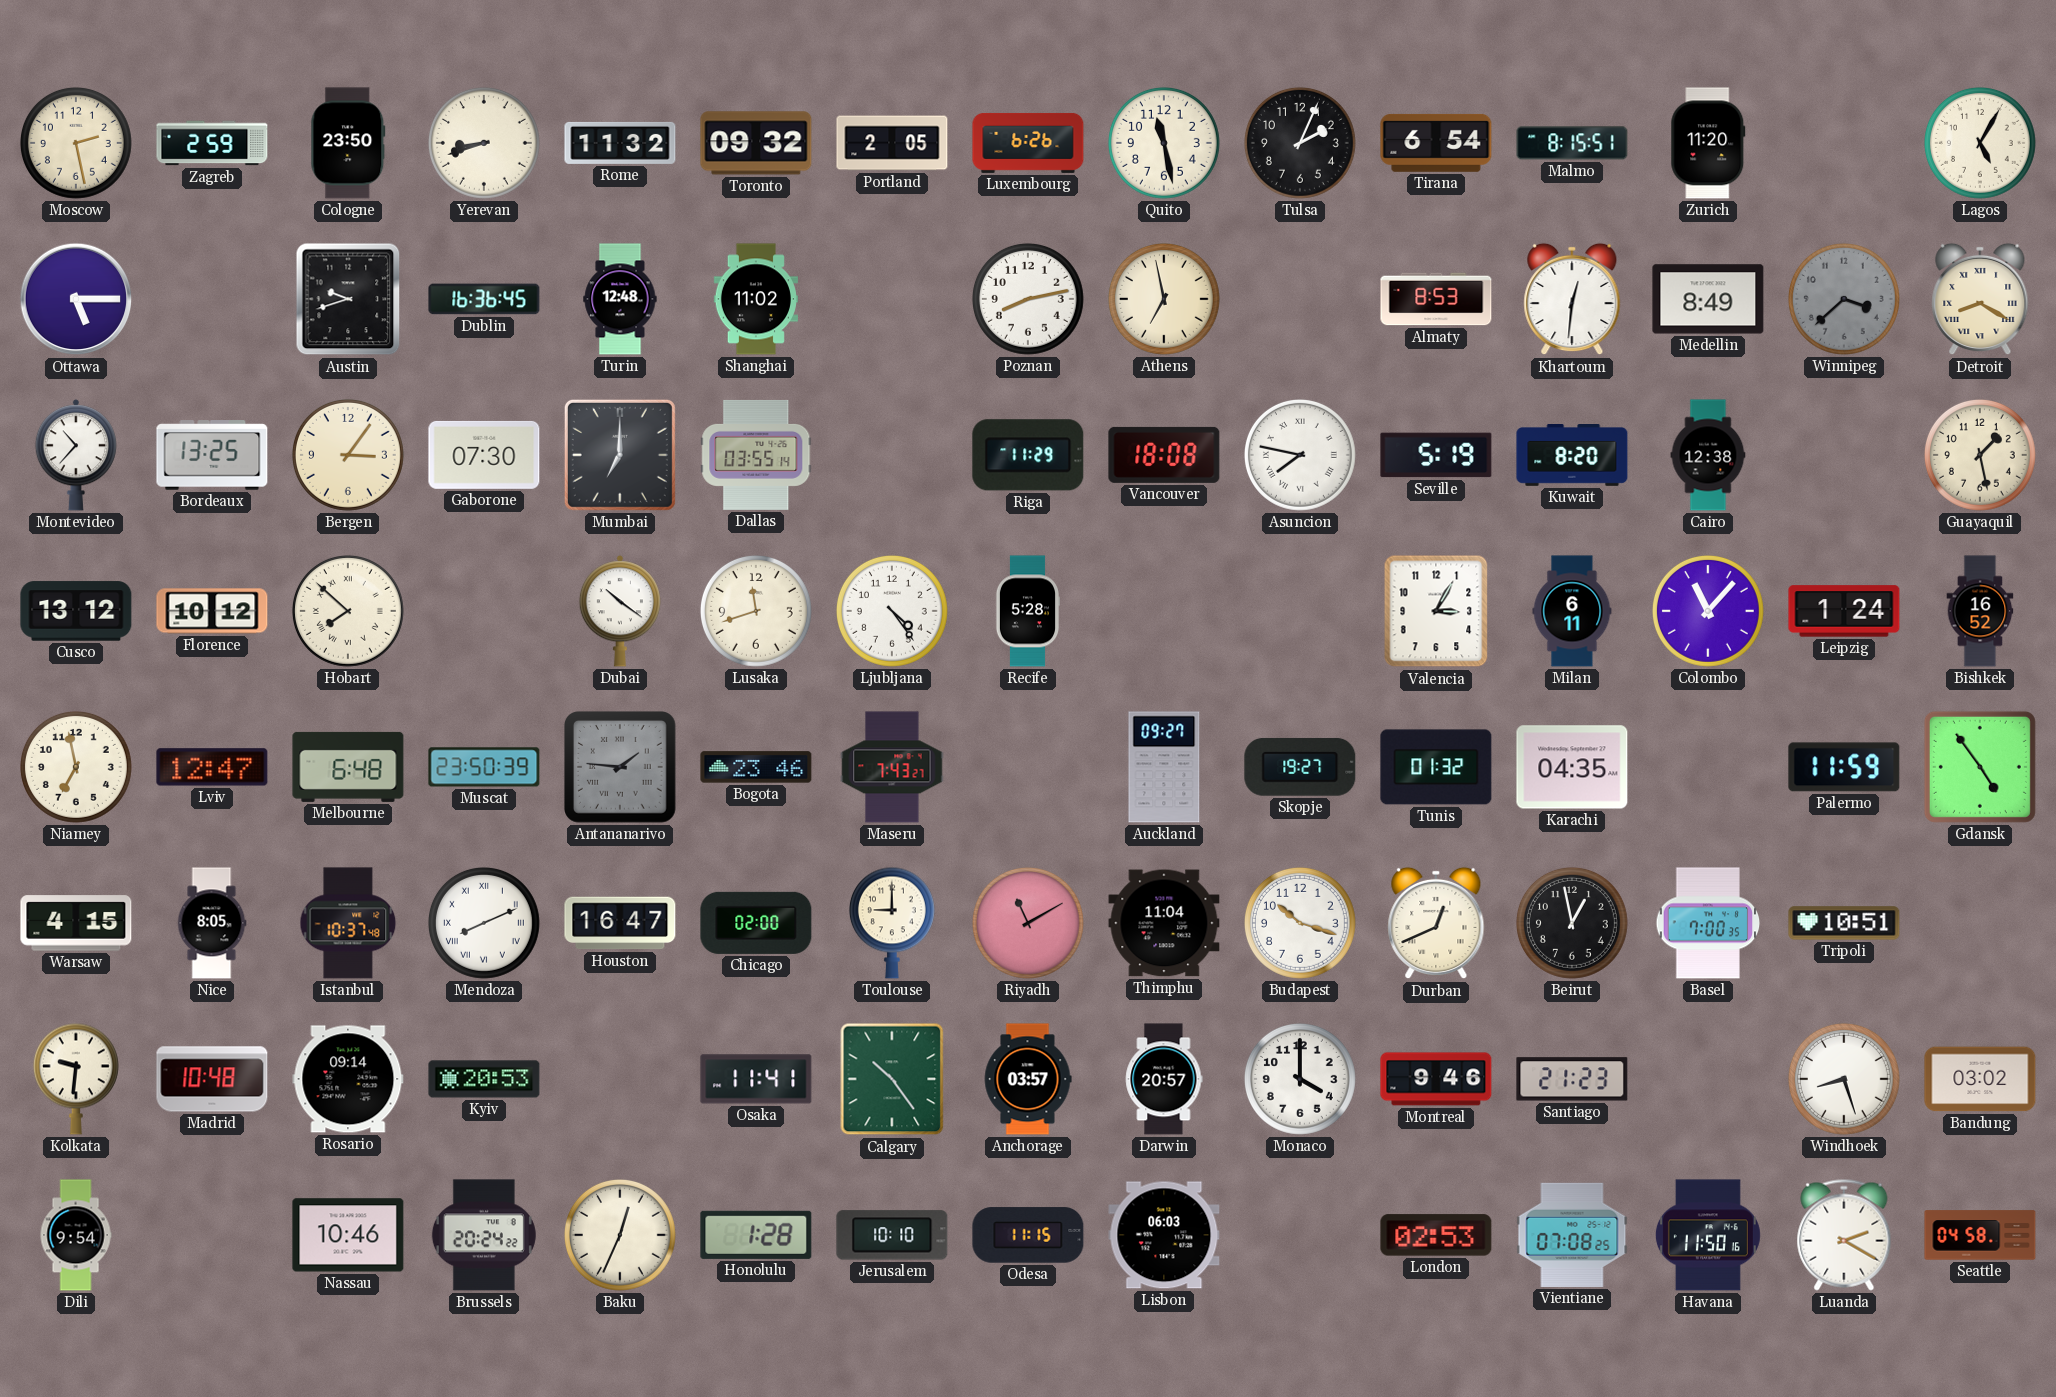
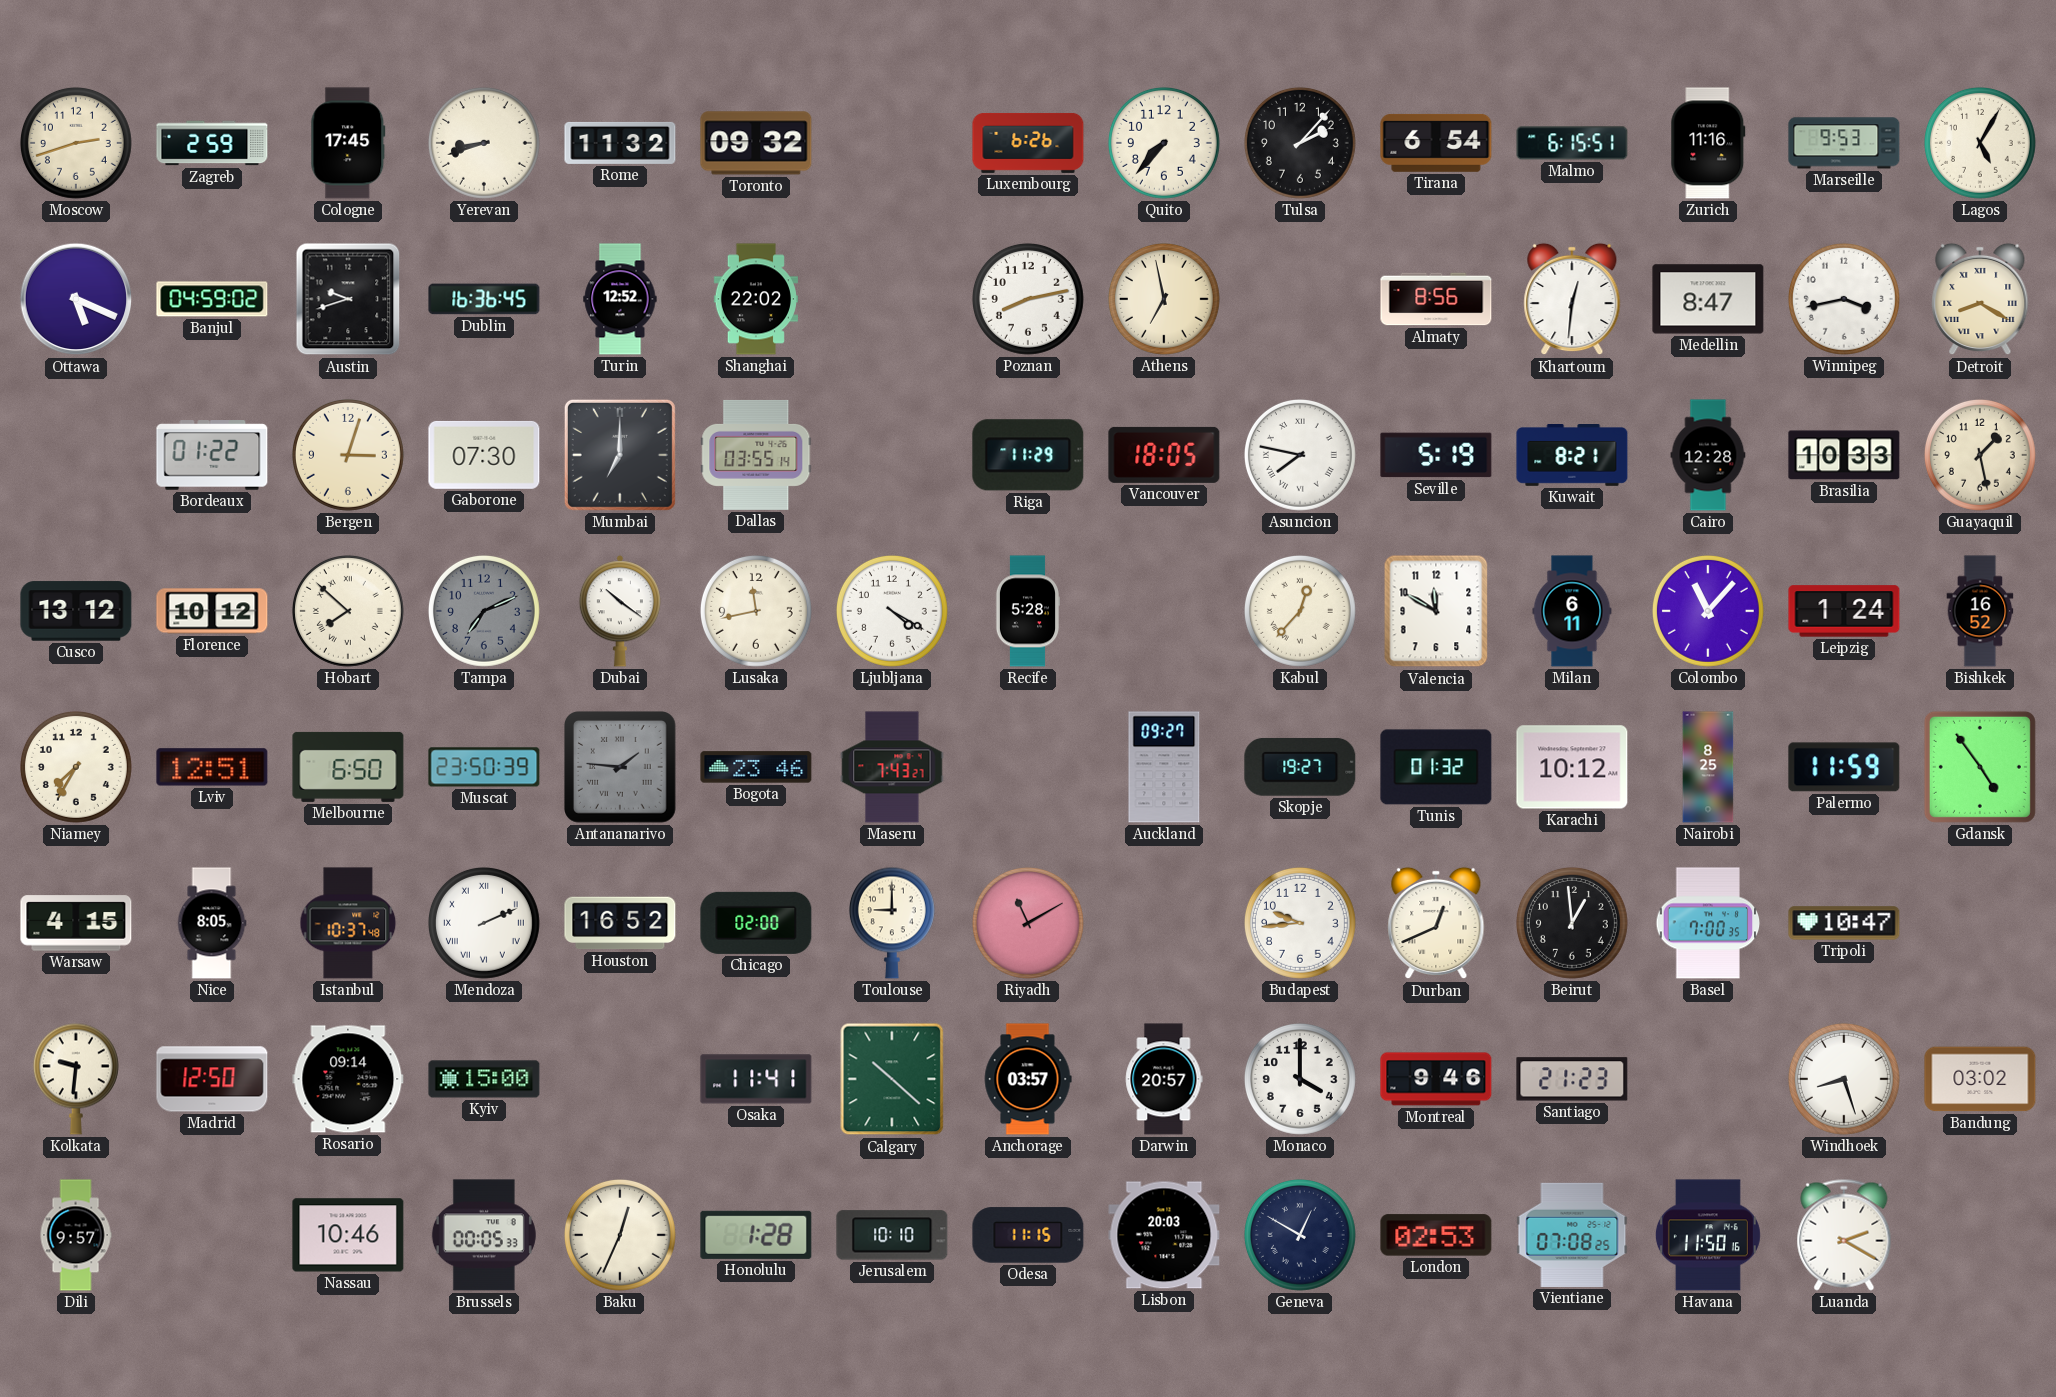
Moscow: 2:28 -> 2:42
Cologne: 23:50 -> 17:45
Portland: 2:05 -> none
Quito: 11:28 -> 7:37
Tulsa: 2:04 -> 2:07
Malmo: 8:15 -> 6:15
Zurich: 11:20 -> 11:16
Marseille: none -> 9:53
Ottawa: 5:15 -> 5:19
Banjul: none -> 04:59
Turin: 12:48 -> 12:52
Shanghai: 11:02 -> 22:02
Almaty: 8:53 -> 8:56
Medellin: 8:49 -> 8:47
Winnipeg: 3:38 -> 3:43
Winnipeg dial: grey -> white
Montevideo: 10:37 -> none
Bordeaux: 13:25 -> 01:22
Bergen: 3:06 -> 3:03
Vancouver: 18:08 -> 18:05
Kuwait: 8:20 -> 8:21
Cairo: 12:38 -> 12:28
Brasilia: none -> 10:33
Tampa: none -> 7:11
Lusaka: 11:42 -> 11:43
Ljubljana: 4:24 -> 4:20
Kabul: none -> 12:37
Valencia: 3:05 -> 11:50
Niamey: 6:58 -> 7:35
Lviv: 12:47 -> 12:51
Melbourne: 6:48 -> 6:50
Karachi: 04:35 -> 10:12
Nairobi: none -> 8:25
Mendoza: 8:11 -> 2:11
Houston: 16:47 -> 16:52
Thimphu: 11:04 -> none
Budapest: 10:18 -> 9:44
Beirut: 12:58 -> 12:59
Tripoli: 10:51 -> 10:47
Madrid: 10:48 -> 12:50
Kyiv: 20:53 -> 15:00
Calgary: 10:24 -> 10:22
Dili: 9:54 -> 9:57
Brussels: 20:24 -> 00:05
Lisbon: 06:03 -> 20:03
Geneva: none -> 12:50
Seattle: 04:58 -> none
